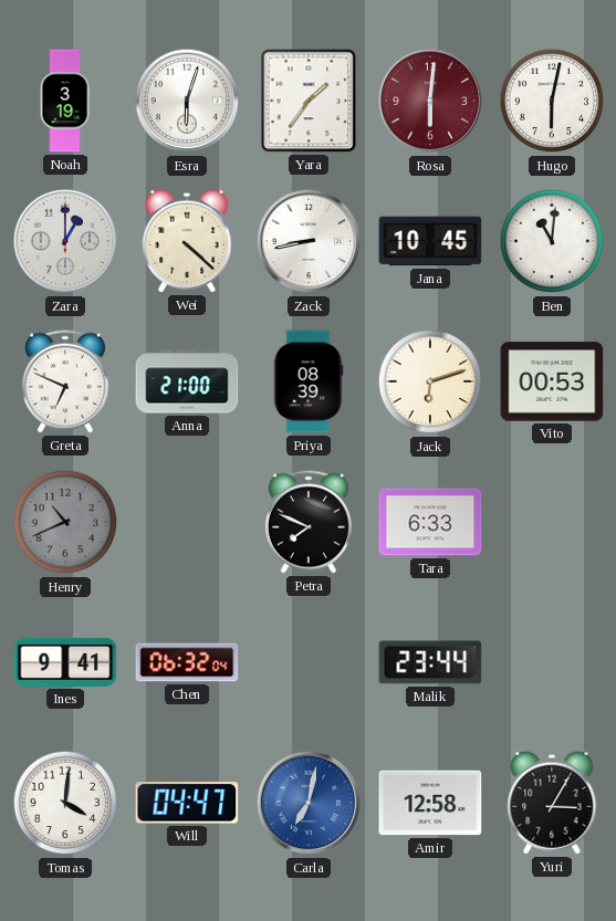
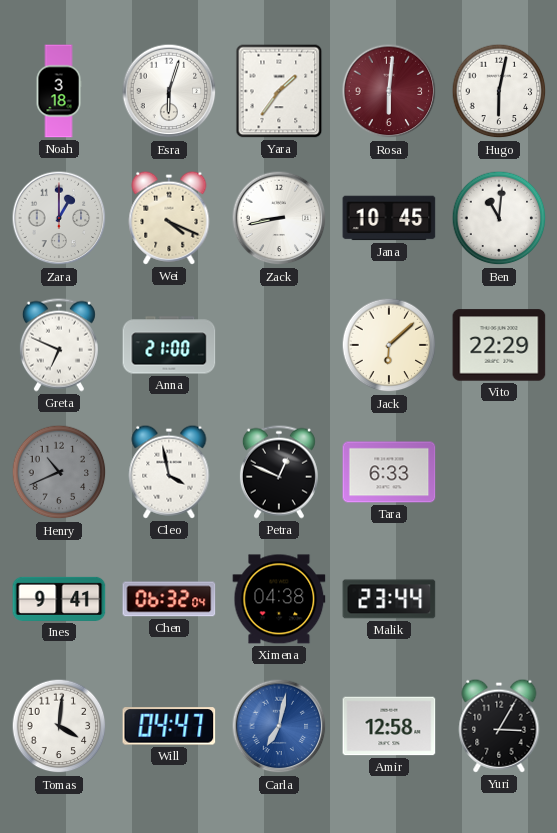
Noah: 3:19 -> 3:18
Wei: 4:22 -> 4:19
Priya: 08:39 -> none
Jack: 6:12 -> 6:08
Vito: 00:53 -> 22:29
Cleo: none -> 3:58
Petra: 7:49 -> 12:49
Ximena: none -> 04:38
